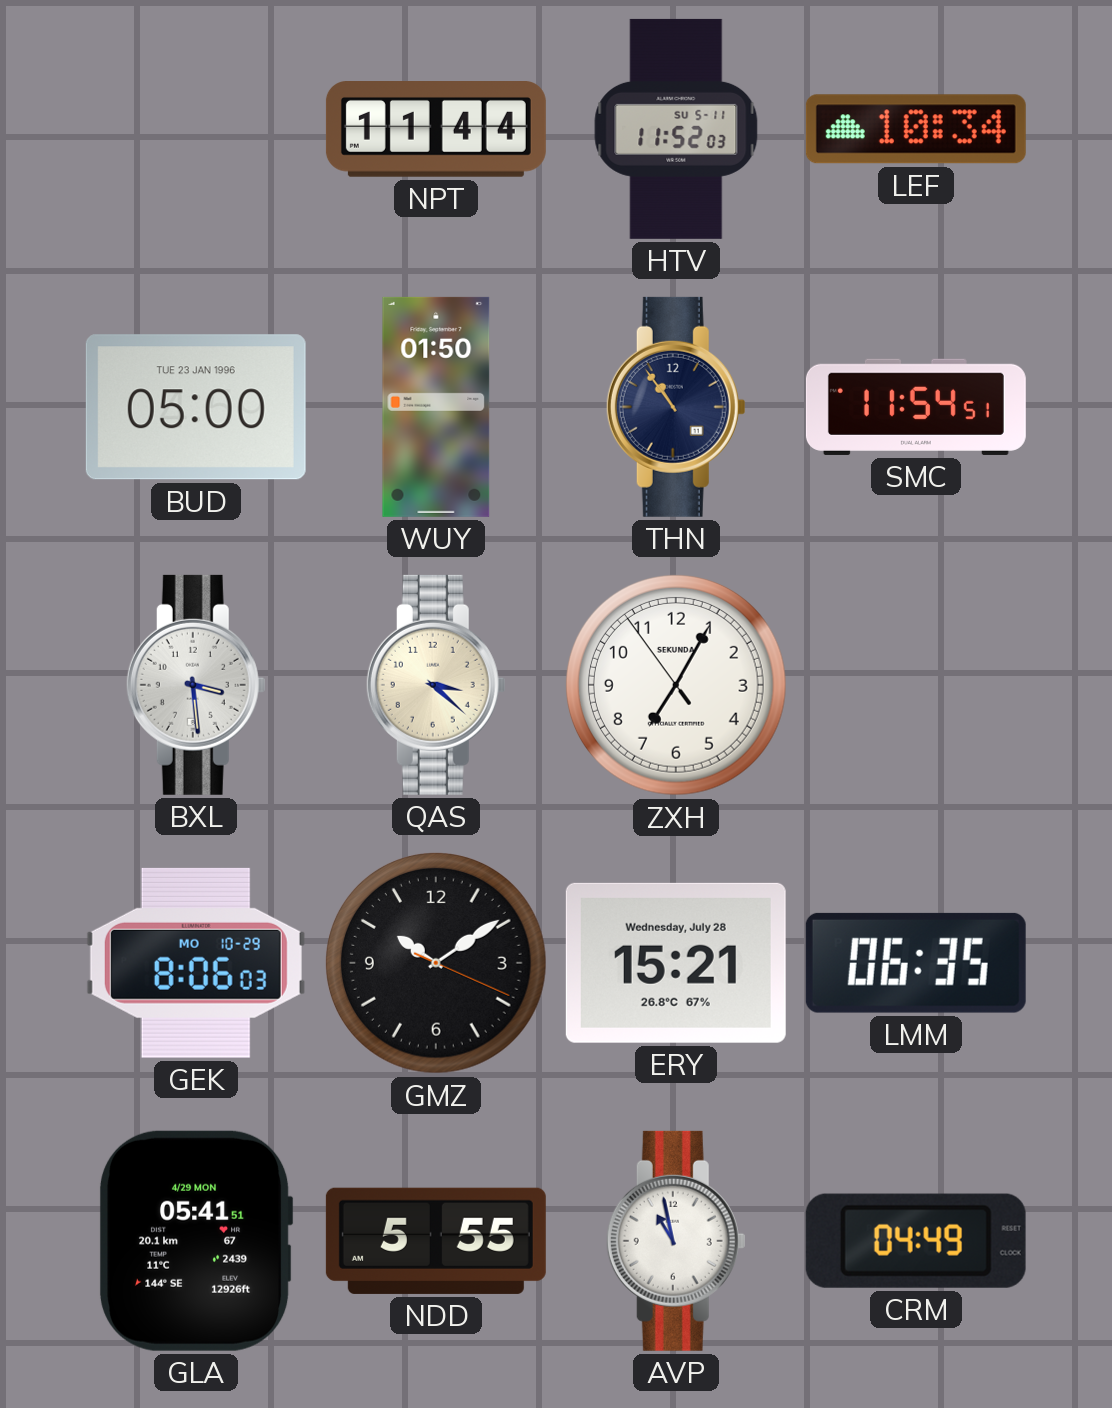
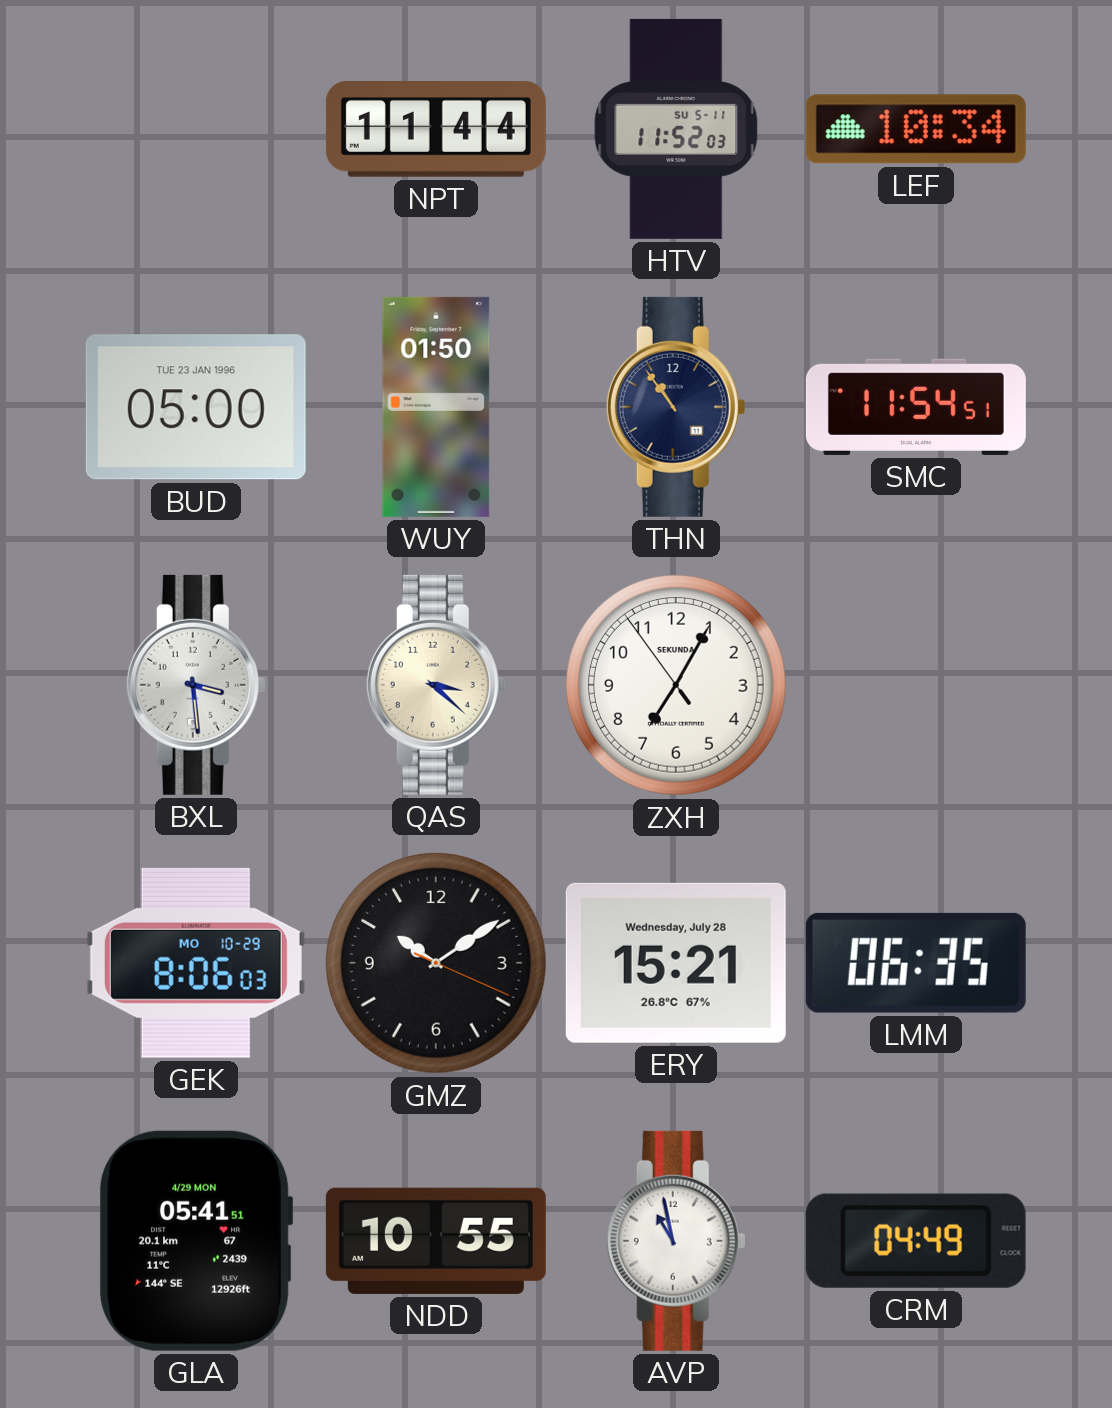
NDD: 5:55 -> 10:55
